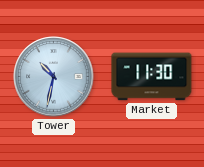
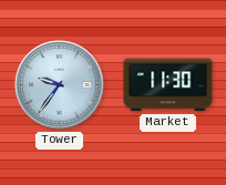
Tower: 10:32 -> 9:36
